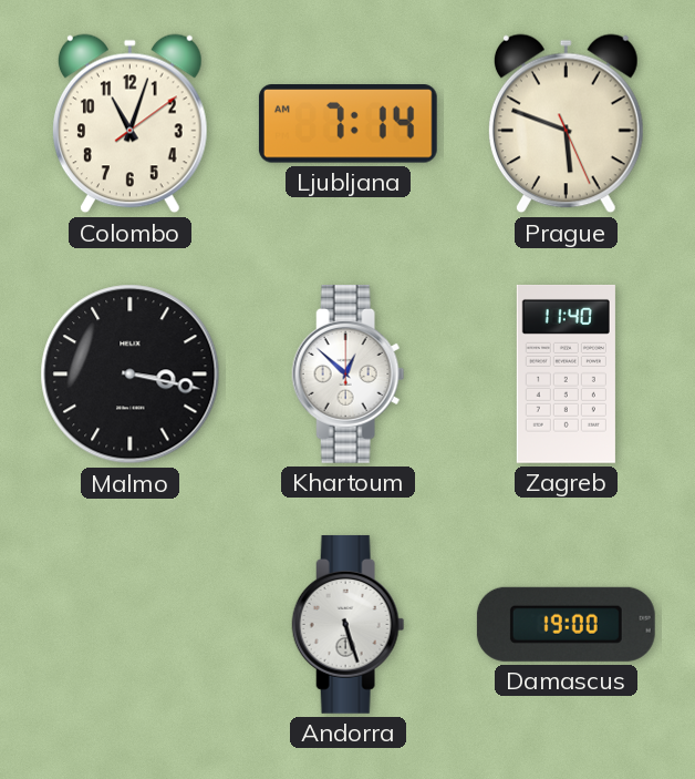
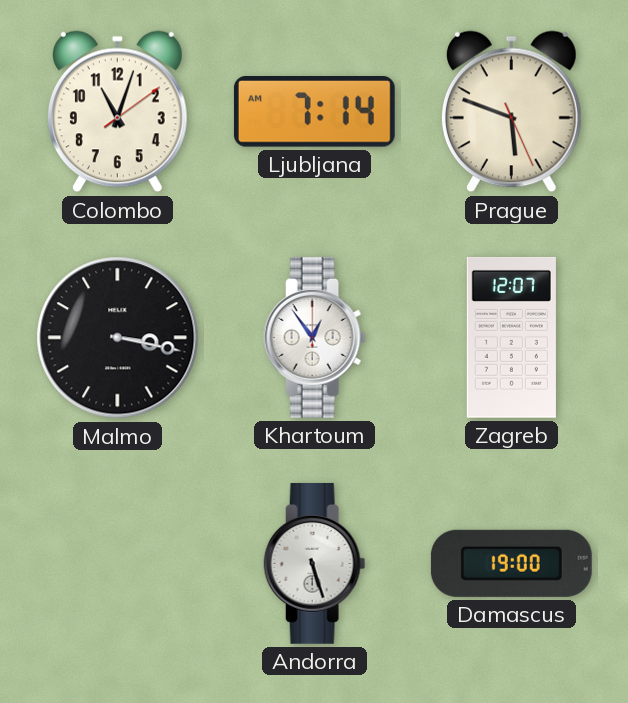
Khartoum: 12:52 -> 12:54
Zagreb: 11:40 -> 12:07
